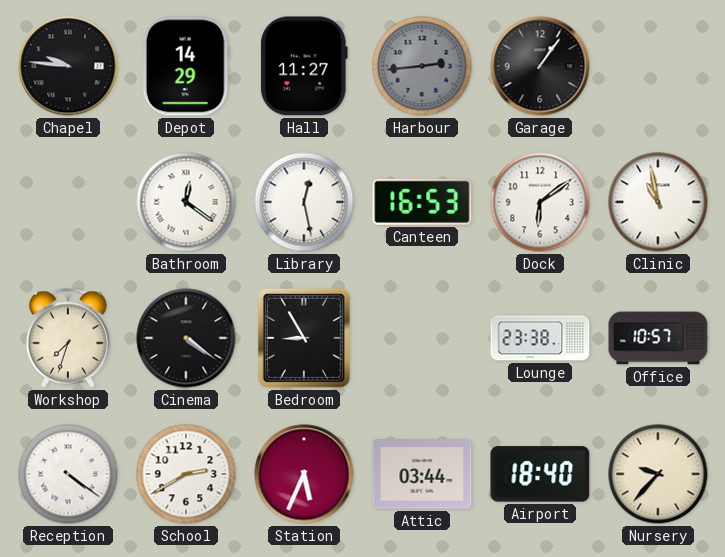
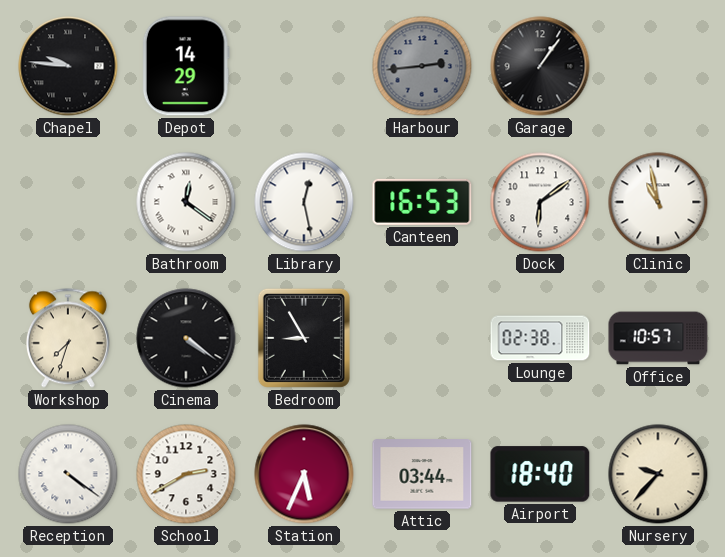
Hall: 11:27 -> none
Lounge: 23:38 -> 02:38
